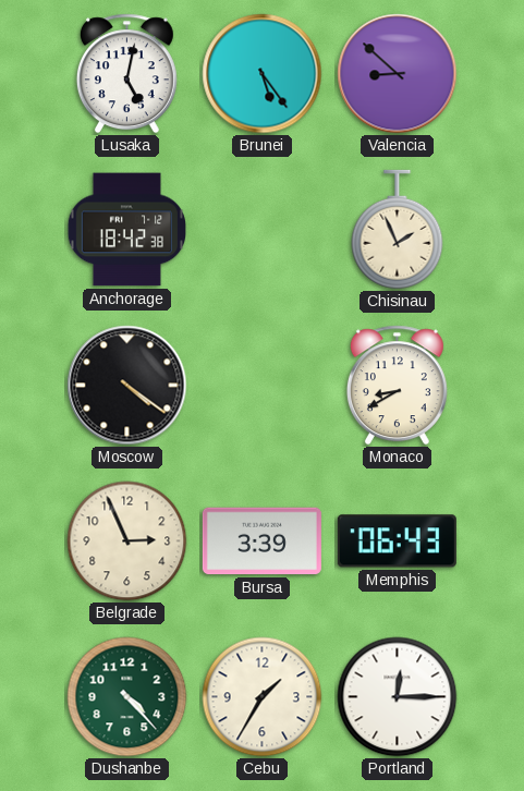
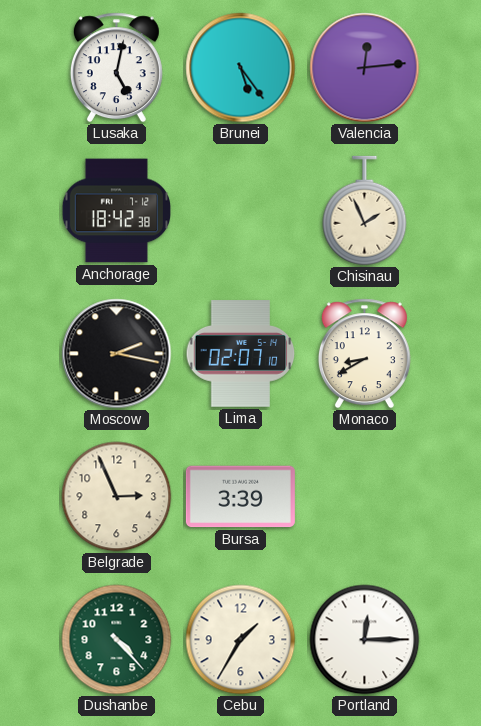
Valencia: 8:52 -> 12:14
Moscow: 4:21 -> 2:17
Lima: none -> 02:07
Memphis: 06:43 -> none
